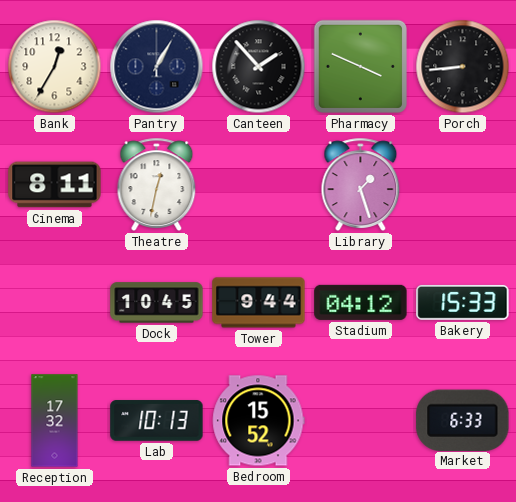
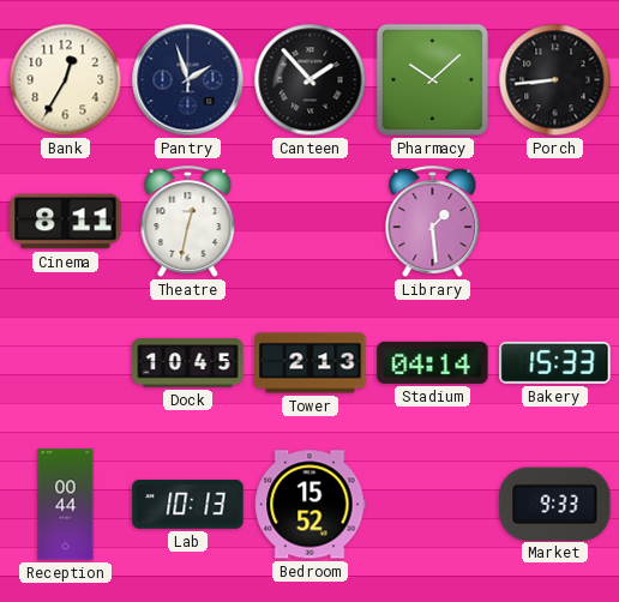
Pantry: 1:05 -> 1:57
Pharmacy: 3:49 -> 10:08
Library: 1:27 -> 1:29
Tower: 9:44 -> 2:13
Stadium: 04:12 -> 04:14
Reception: 17:32 -> 00:44
Market: 6:33 -> 9:33
